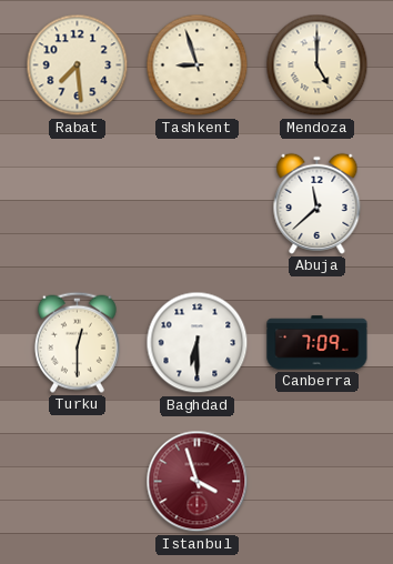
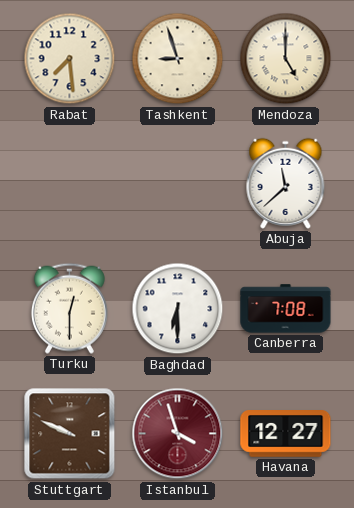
Canberra: 7:09 -> 7:08
Stuttgart: none -> 9:49
Havana: none -> 12:27
